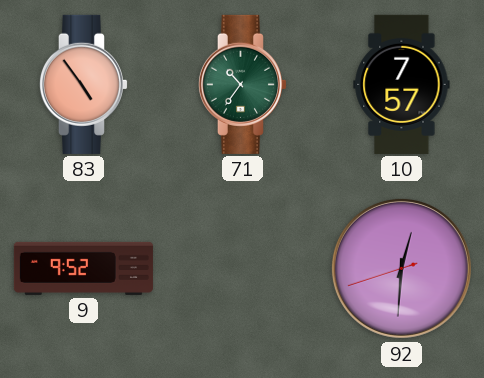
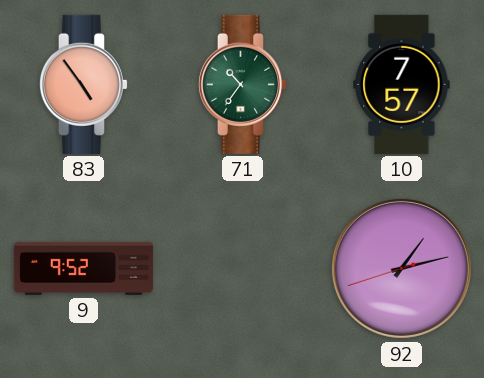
92: 12:30 -> 1:12
